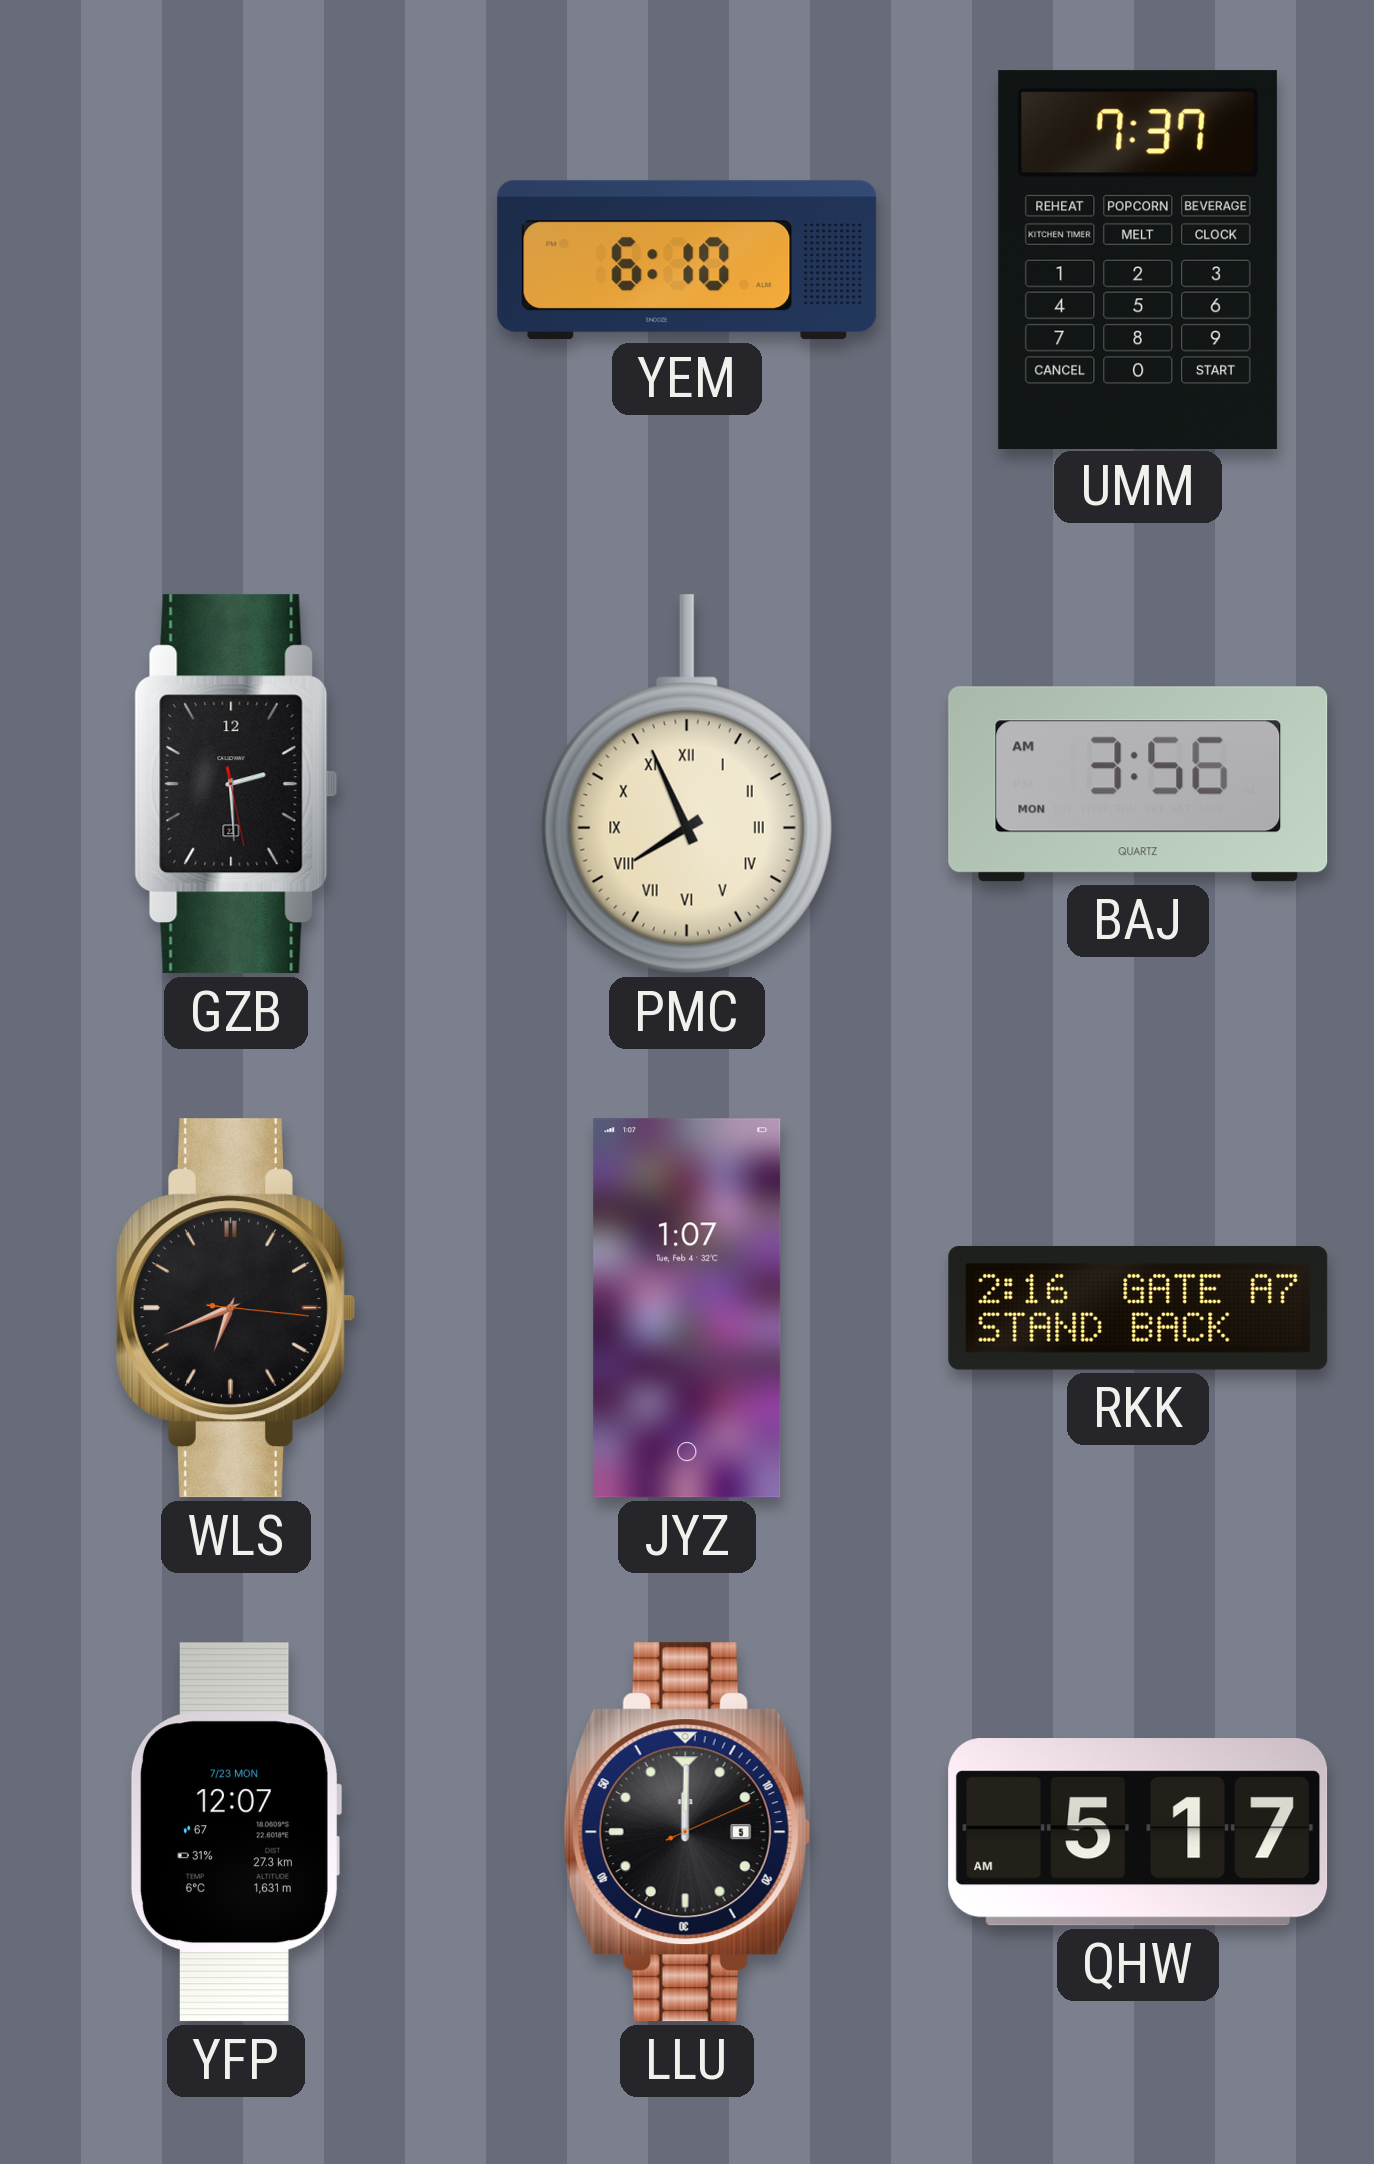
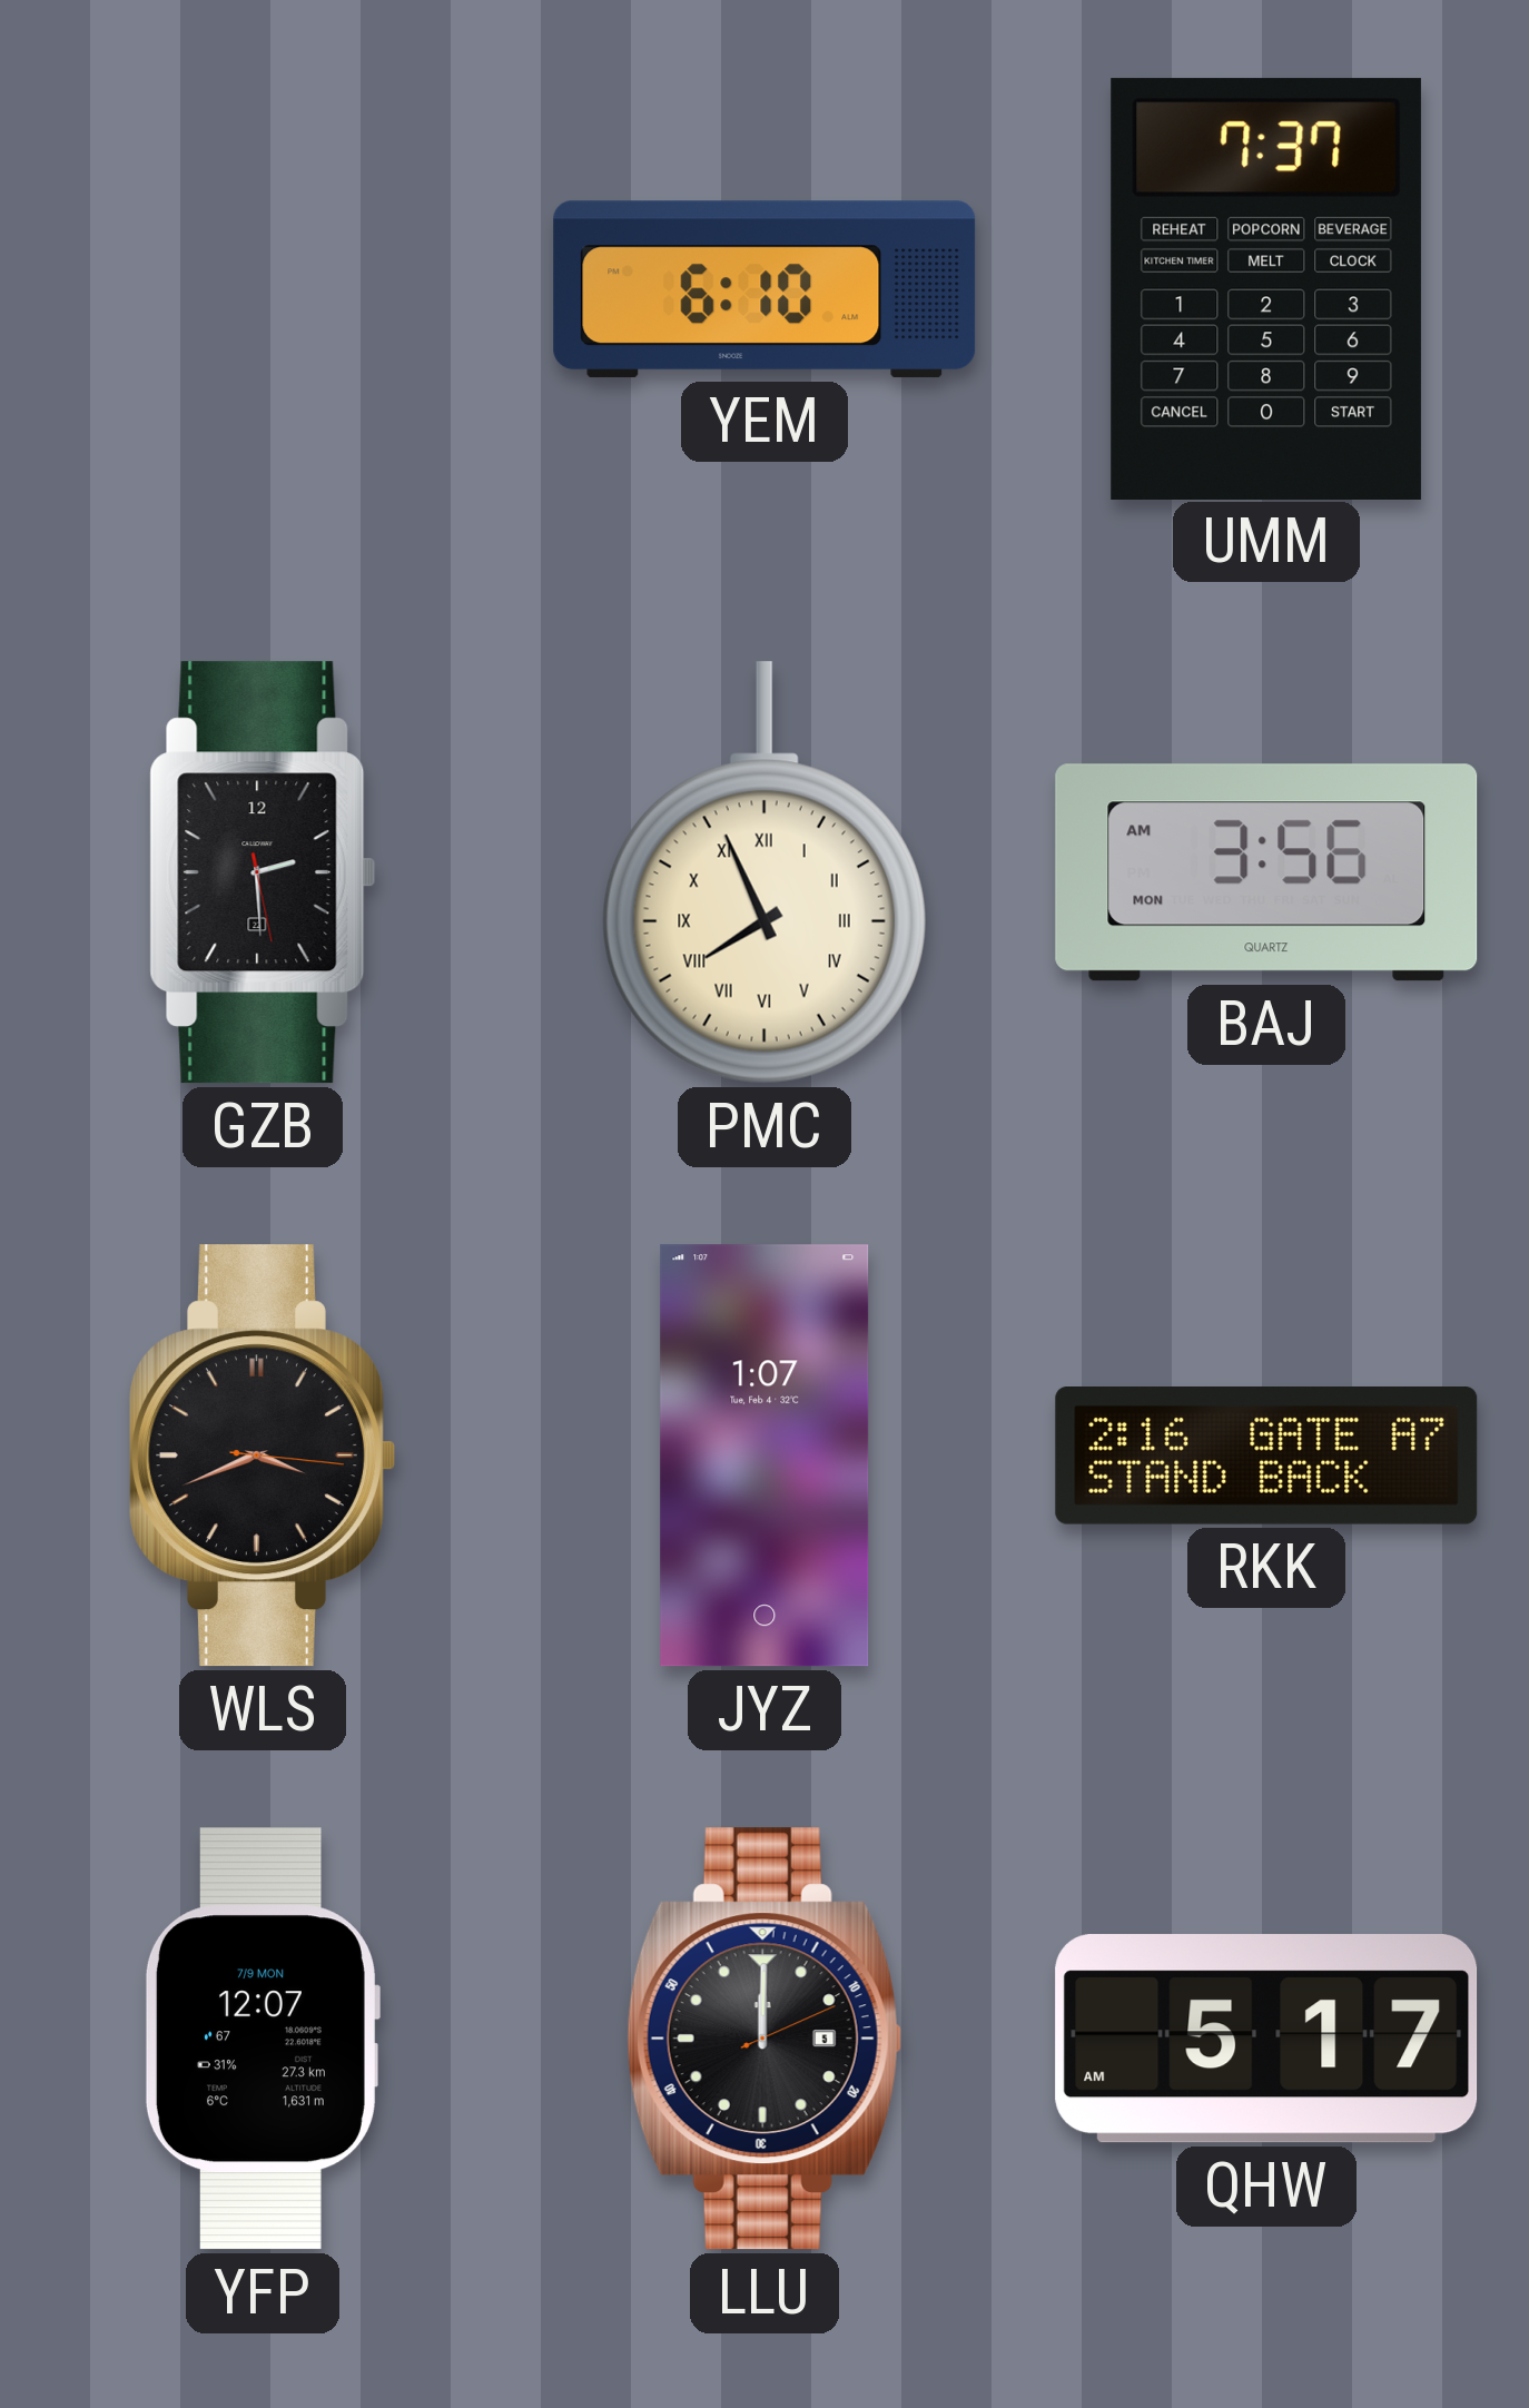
WLS: 6:41 -> 3:41
YFP date: 7/23 MON -> 7/9 MON
